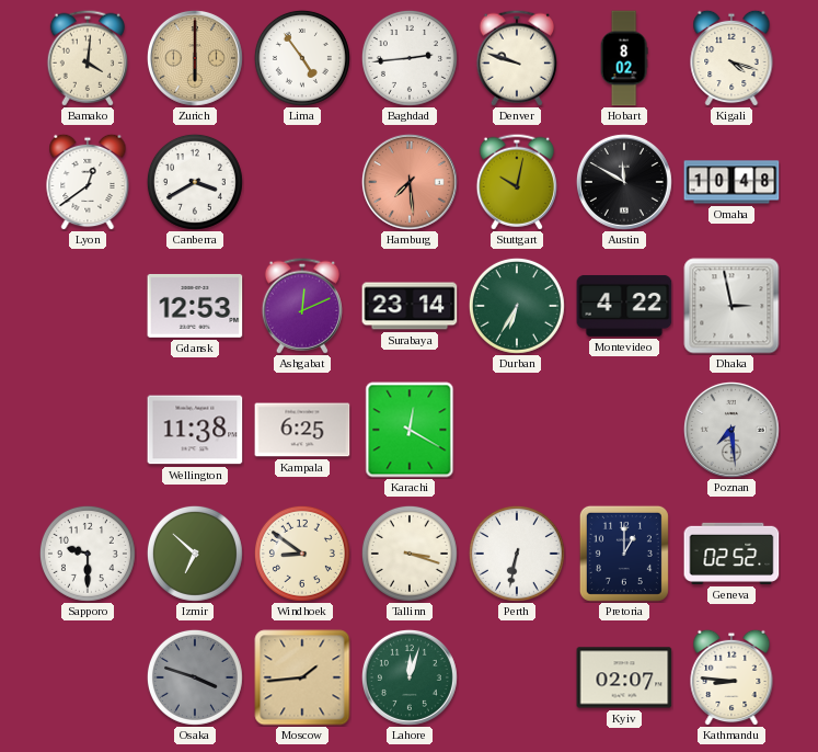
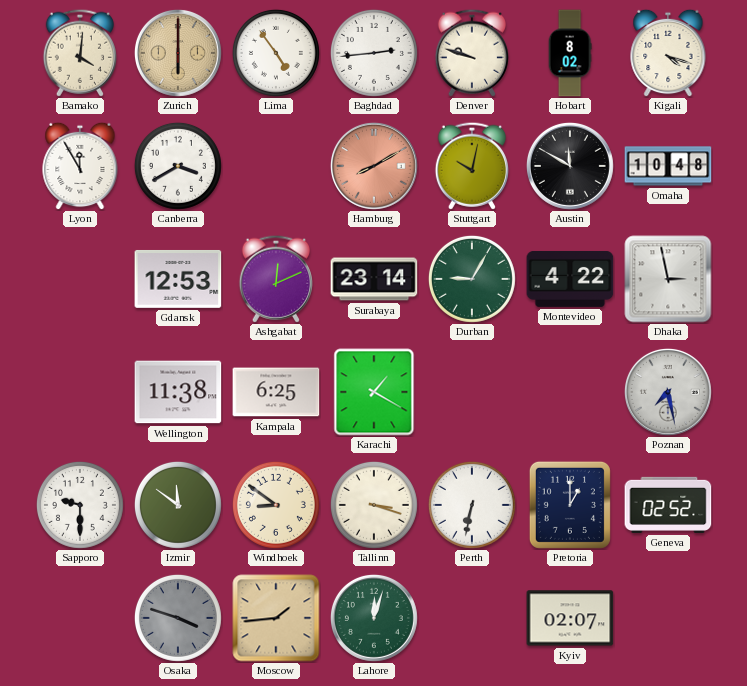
Lyon: 12:39 -> 11:55
Hamburg: 7:29 -> 8:10
Durban: 6:35 -> 9:05
Karachi: 12:20 -> 1:20
Poznan: 7:29 -> 7:28
Izmir: 6:52 -> 11:51
Kathmandu: 8:46 -> none
